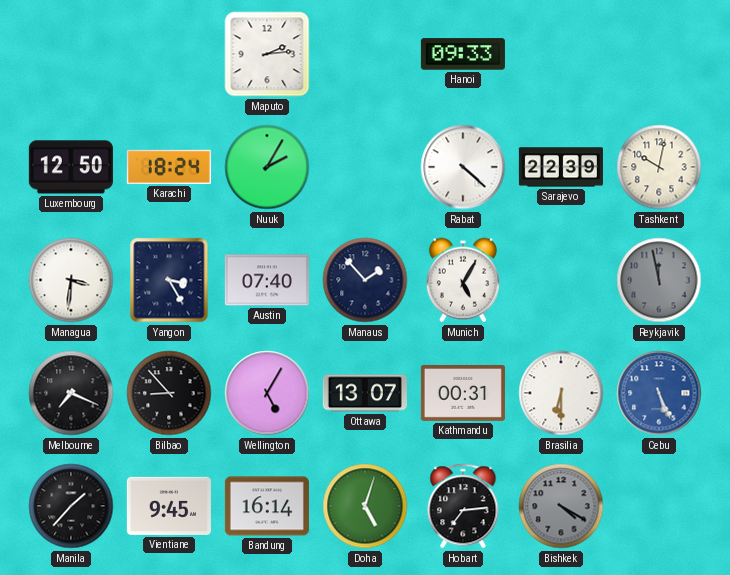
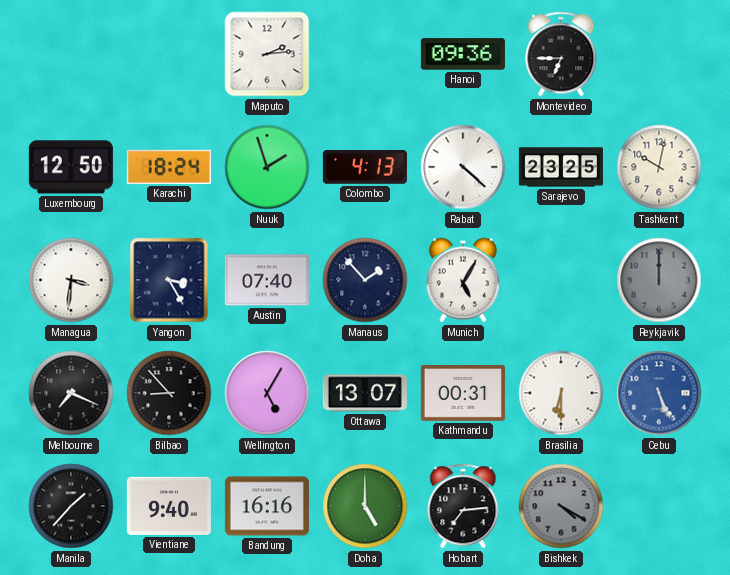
Hanoi: 09:33 -> 09:36
Montevideo: none -> 6:45
Nuuk: 2:05 -> 1:57
Colombo: none -> 4:13
Sarajevo: 22:39 -> 23:25
Reykjavik: 11:58 -> 12:00
Vientiane: 9:45 -> 9:40
Bandung: 16:14 -> 16:16
Doha: 5:03 -> 5:00
